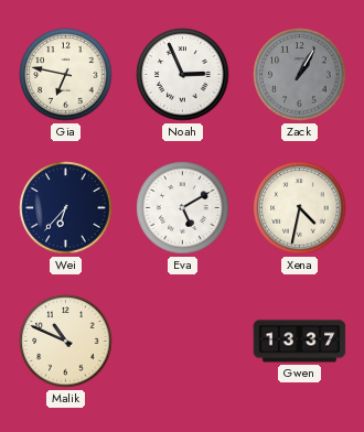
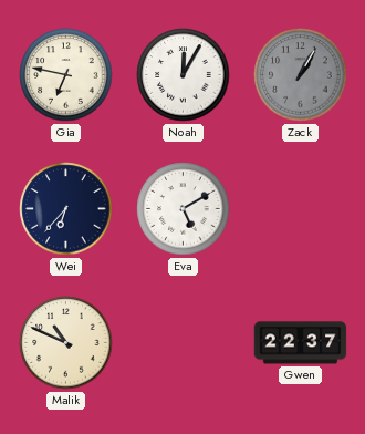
Noah: 2:56 -> 12:05
Xena: 4:32 -> none
Gwen: 13:37 -> 22:37
